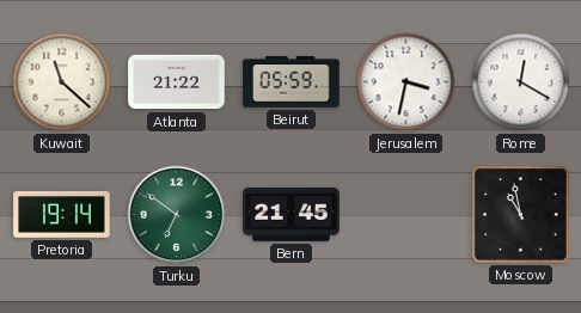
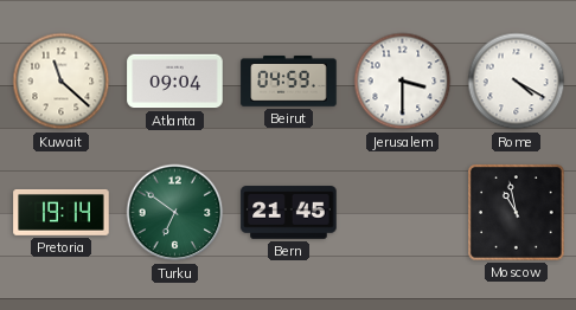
Atlanta: 21:22 -> 09:04
Beirut: 05:59 -> 04:59
Jerusalem: 3:32 -> 3:30
Rome: 12:20 -> 4:20
